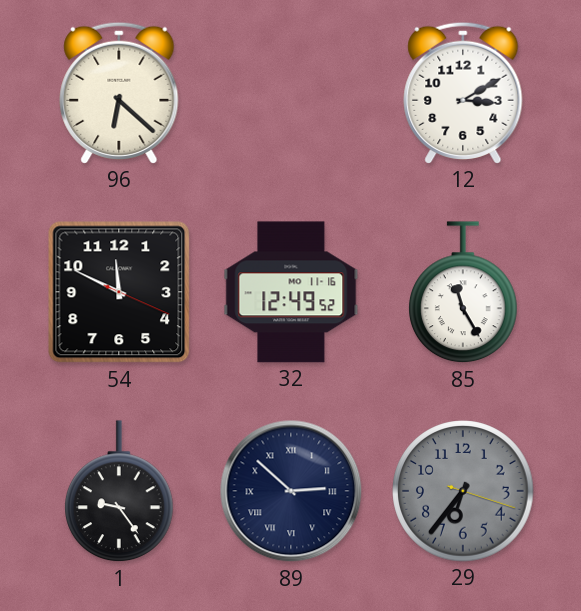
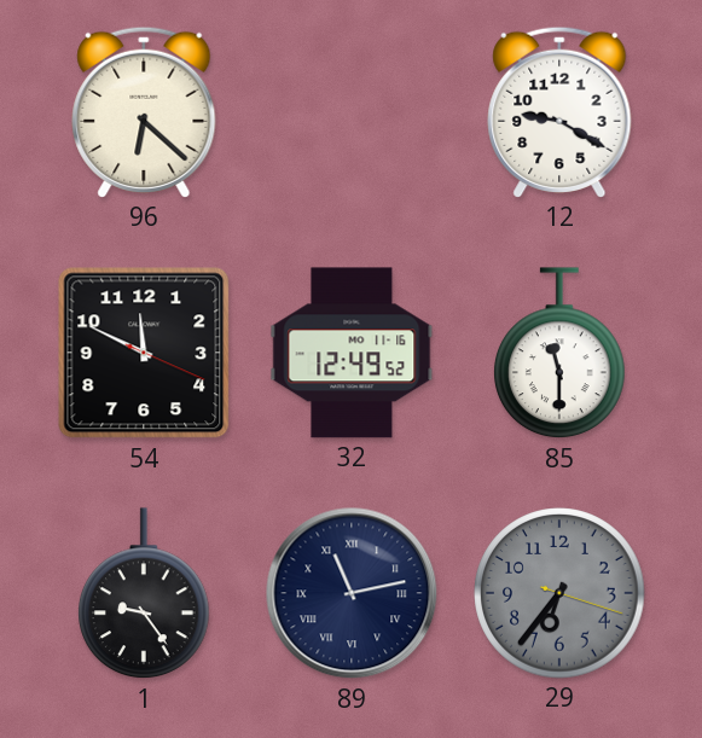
12: 3:10 -> 9:20
85: 11:25 -> 11:30
89: 2:52 -> 11:13
